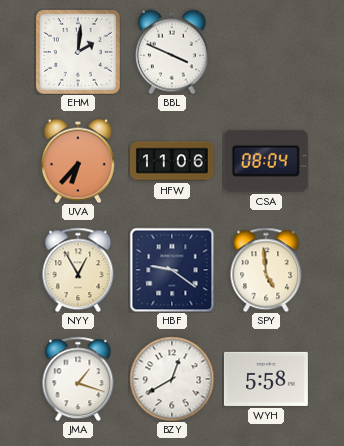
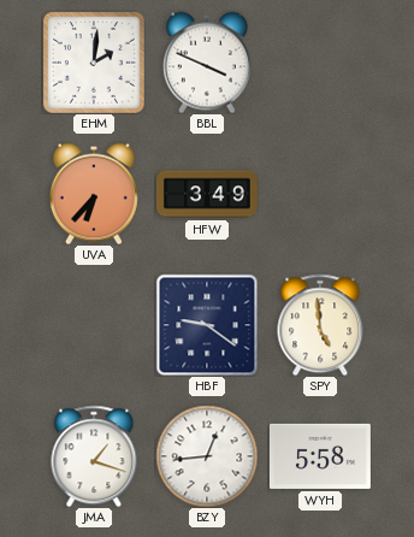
HFW: 11:06 -> 3:49
CSA: 08:04 -> none
NYY: 12:55 -> none
BZY: 12:40 -> 12:44
